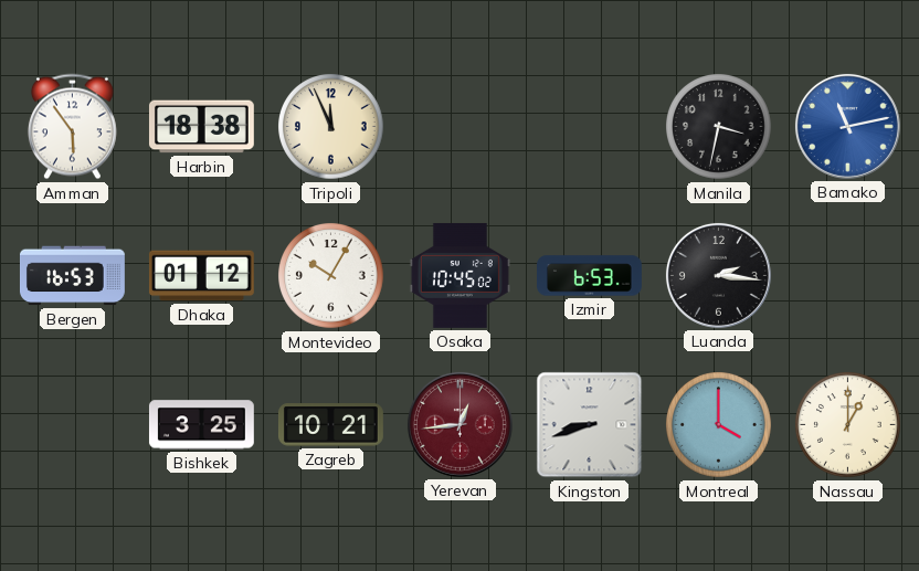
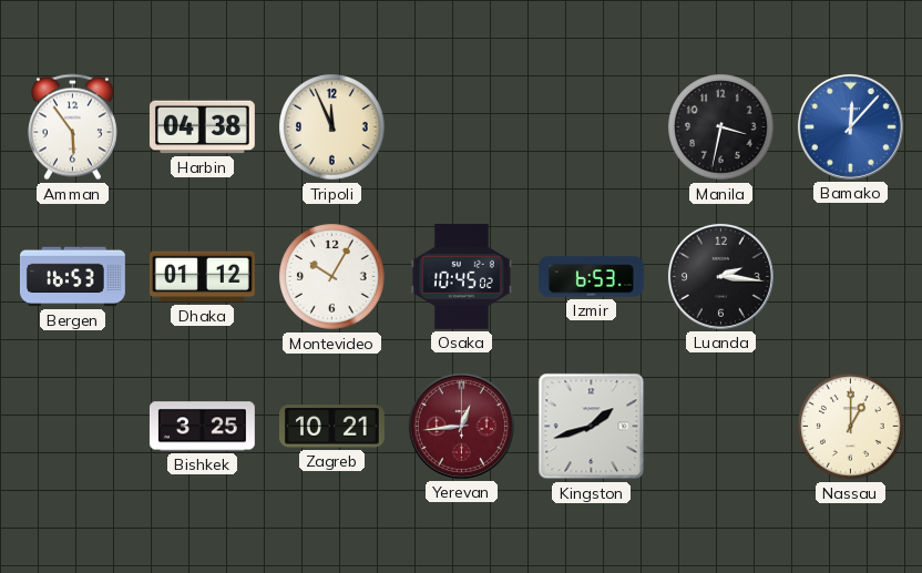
Harbin: 18:38 -> 04:38
Bamako: 11:13 -> 12:07
Kingston: 8:42 -> 1:42
Montreal: 4:00 -> none
